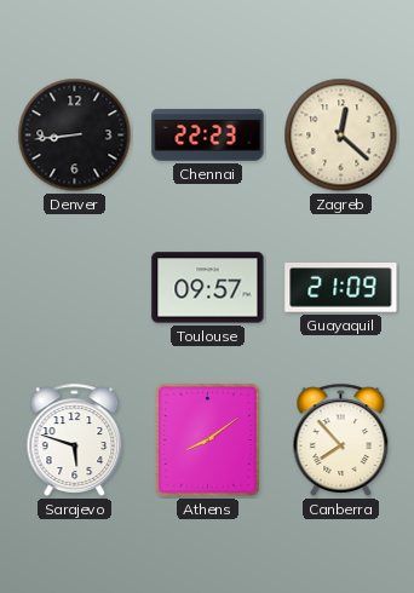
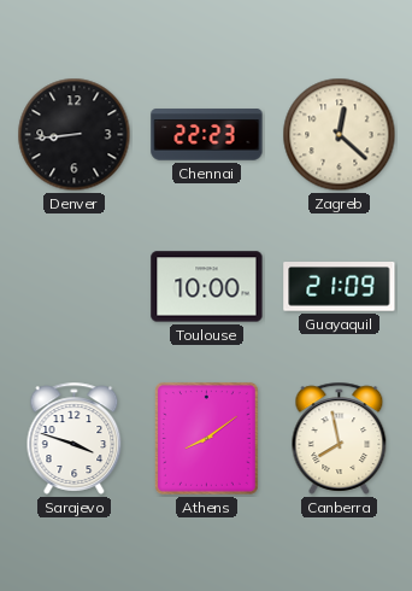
Toulouse: 09:57 -> 10:00
Sarajevo: 5:48 -> 3:48
Canberra: 7:53 -> 7:58
